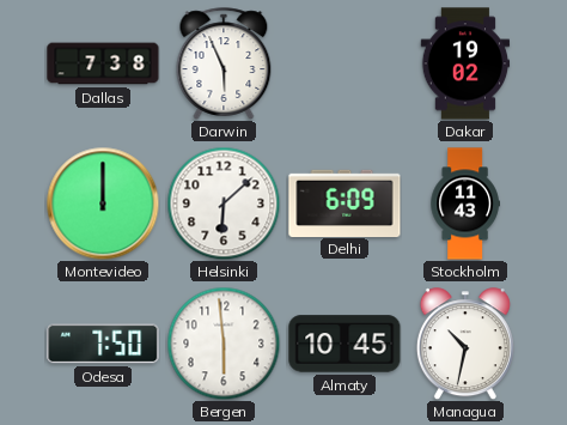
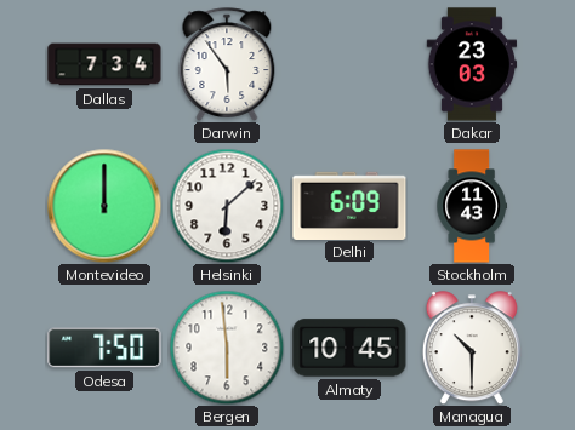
Dallas: 7:38 -> 7:34
Darwin: 5:56 -> 5:54
Dakar: 19:02 -> 23:03
Managua: 10:32 -> 10:30
